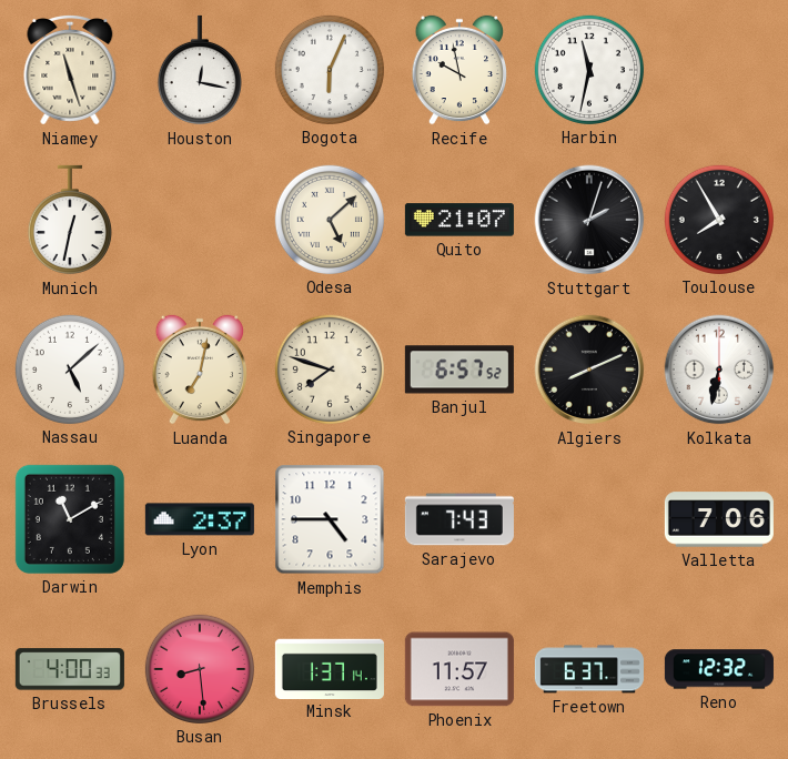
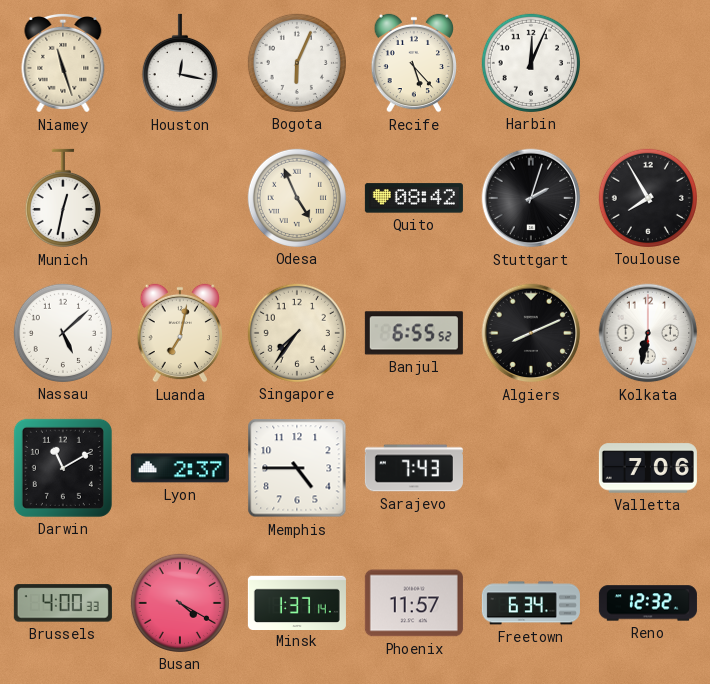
Recife: 9:58 -> 5:23
Harbin: 11:32 -> 12:04
Odesa: 5:08 -> 4:56
Quito: 21:07 -> 08:42
Singapore: 7:48 -> 7:36
Banjul: 6:57 -> 6:55
Busan: 8:29 -> 4:20
Freetown: 6:37 -> 6:34
